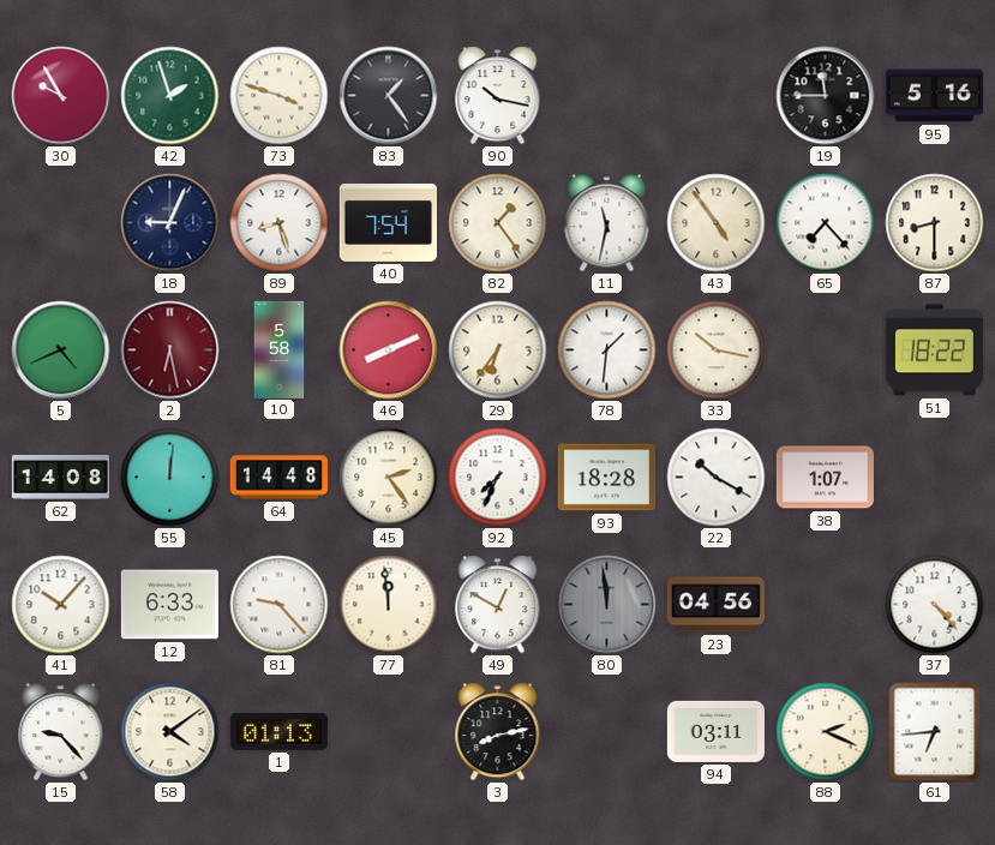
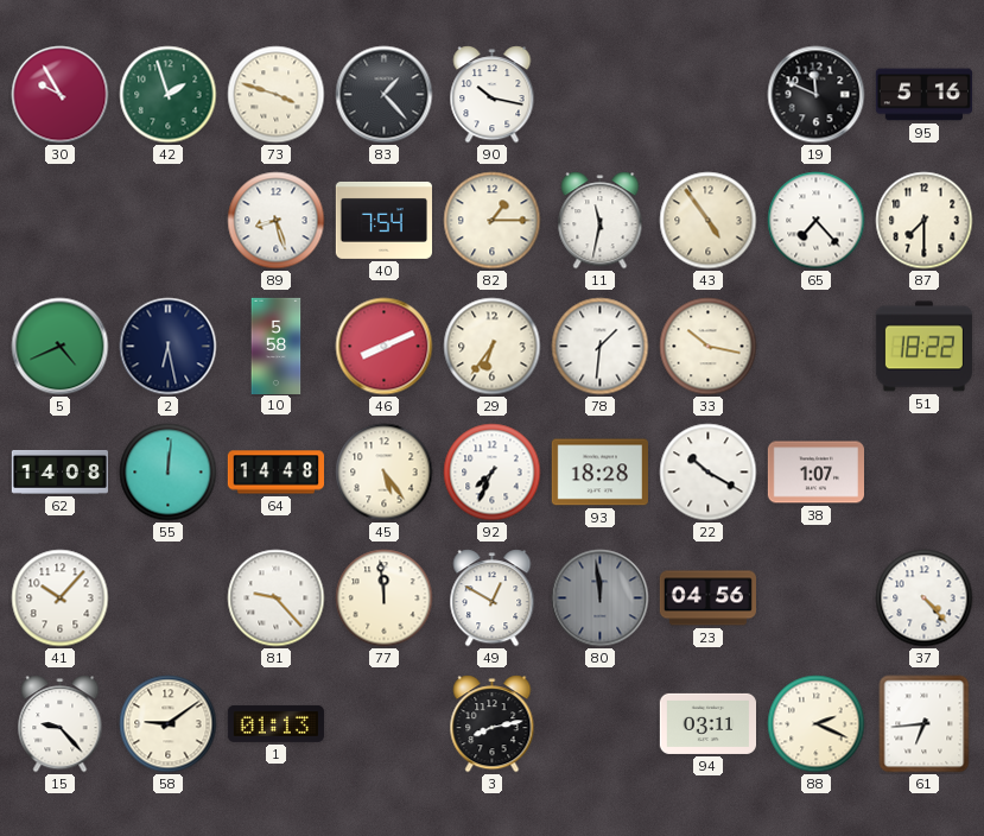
83: 1:24 -> 1:23
19: 11:45 -> 11:49
18: 9:04 -> none
82: 1:24 -> 1:15
87: 8:30 -> 7:30
2 dial: burgundy -> navy
45: 2:24 -> 5:24
12: 6:33 -> none
58: 4:09 -> 9:09
